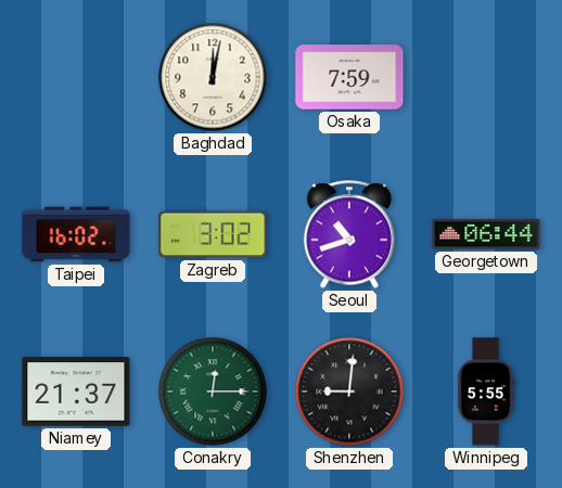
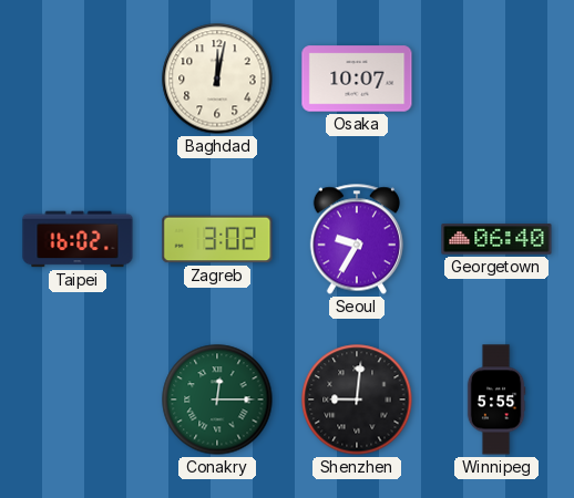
Osaka: 7:59 -> 10:07
Seoul: 10:42 -> 9:35
Georgetown: 06:44 -> 06:40
Niamey: 21:37 -> none
